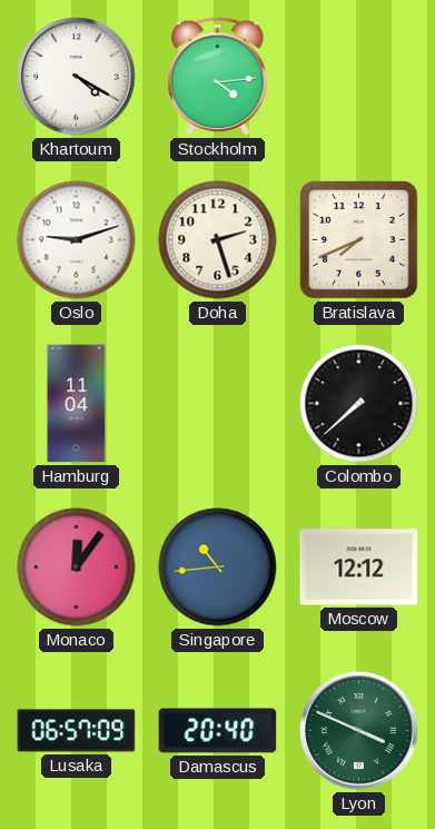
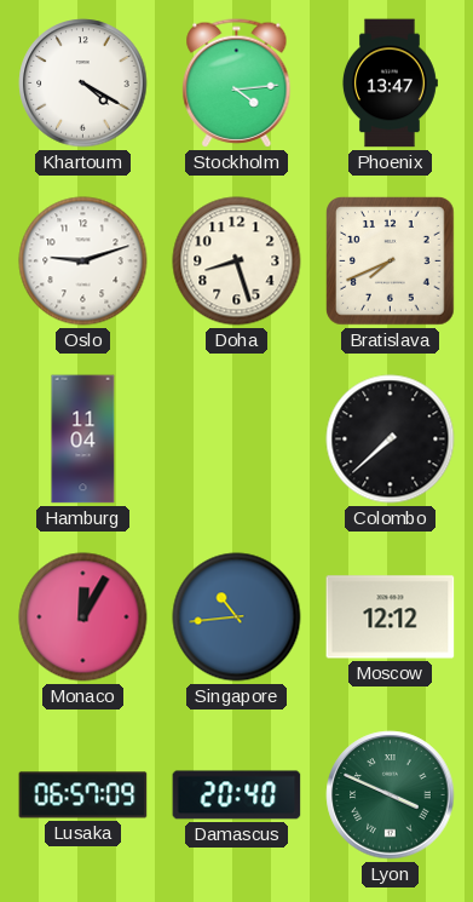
Phoenix: none -> 13:47
Doha: 2:27 -> 8:27
Monaco: 12:06 -> 12:05
